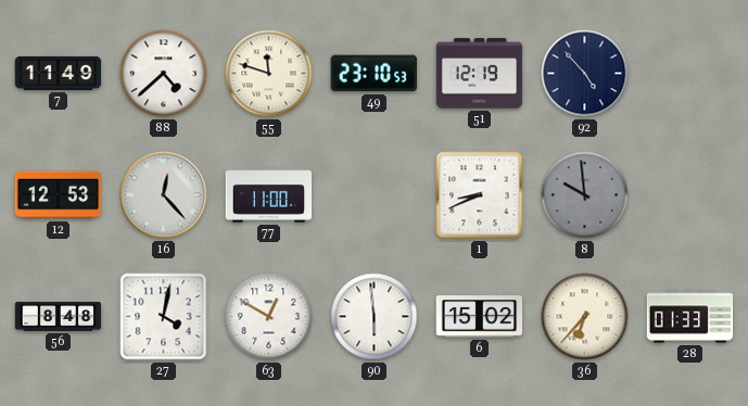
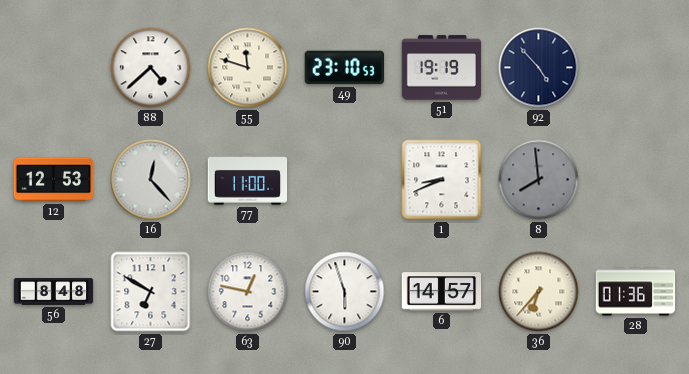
7: 11:49 -> none
51: 12:19 -> 19:19
8: 9:59 -> 7:59
27: 4:02 -> 6:50
63: 12:50 -> 12:47
90: 5:59 -> 5:57
6: 15:02 -> 14:57
28: 01:33 -> 01:36
